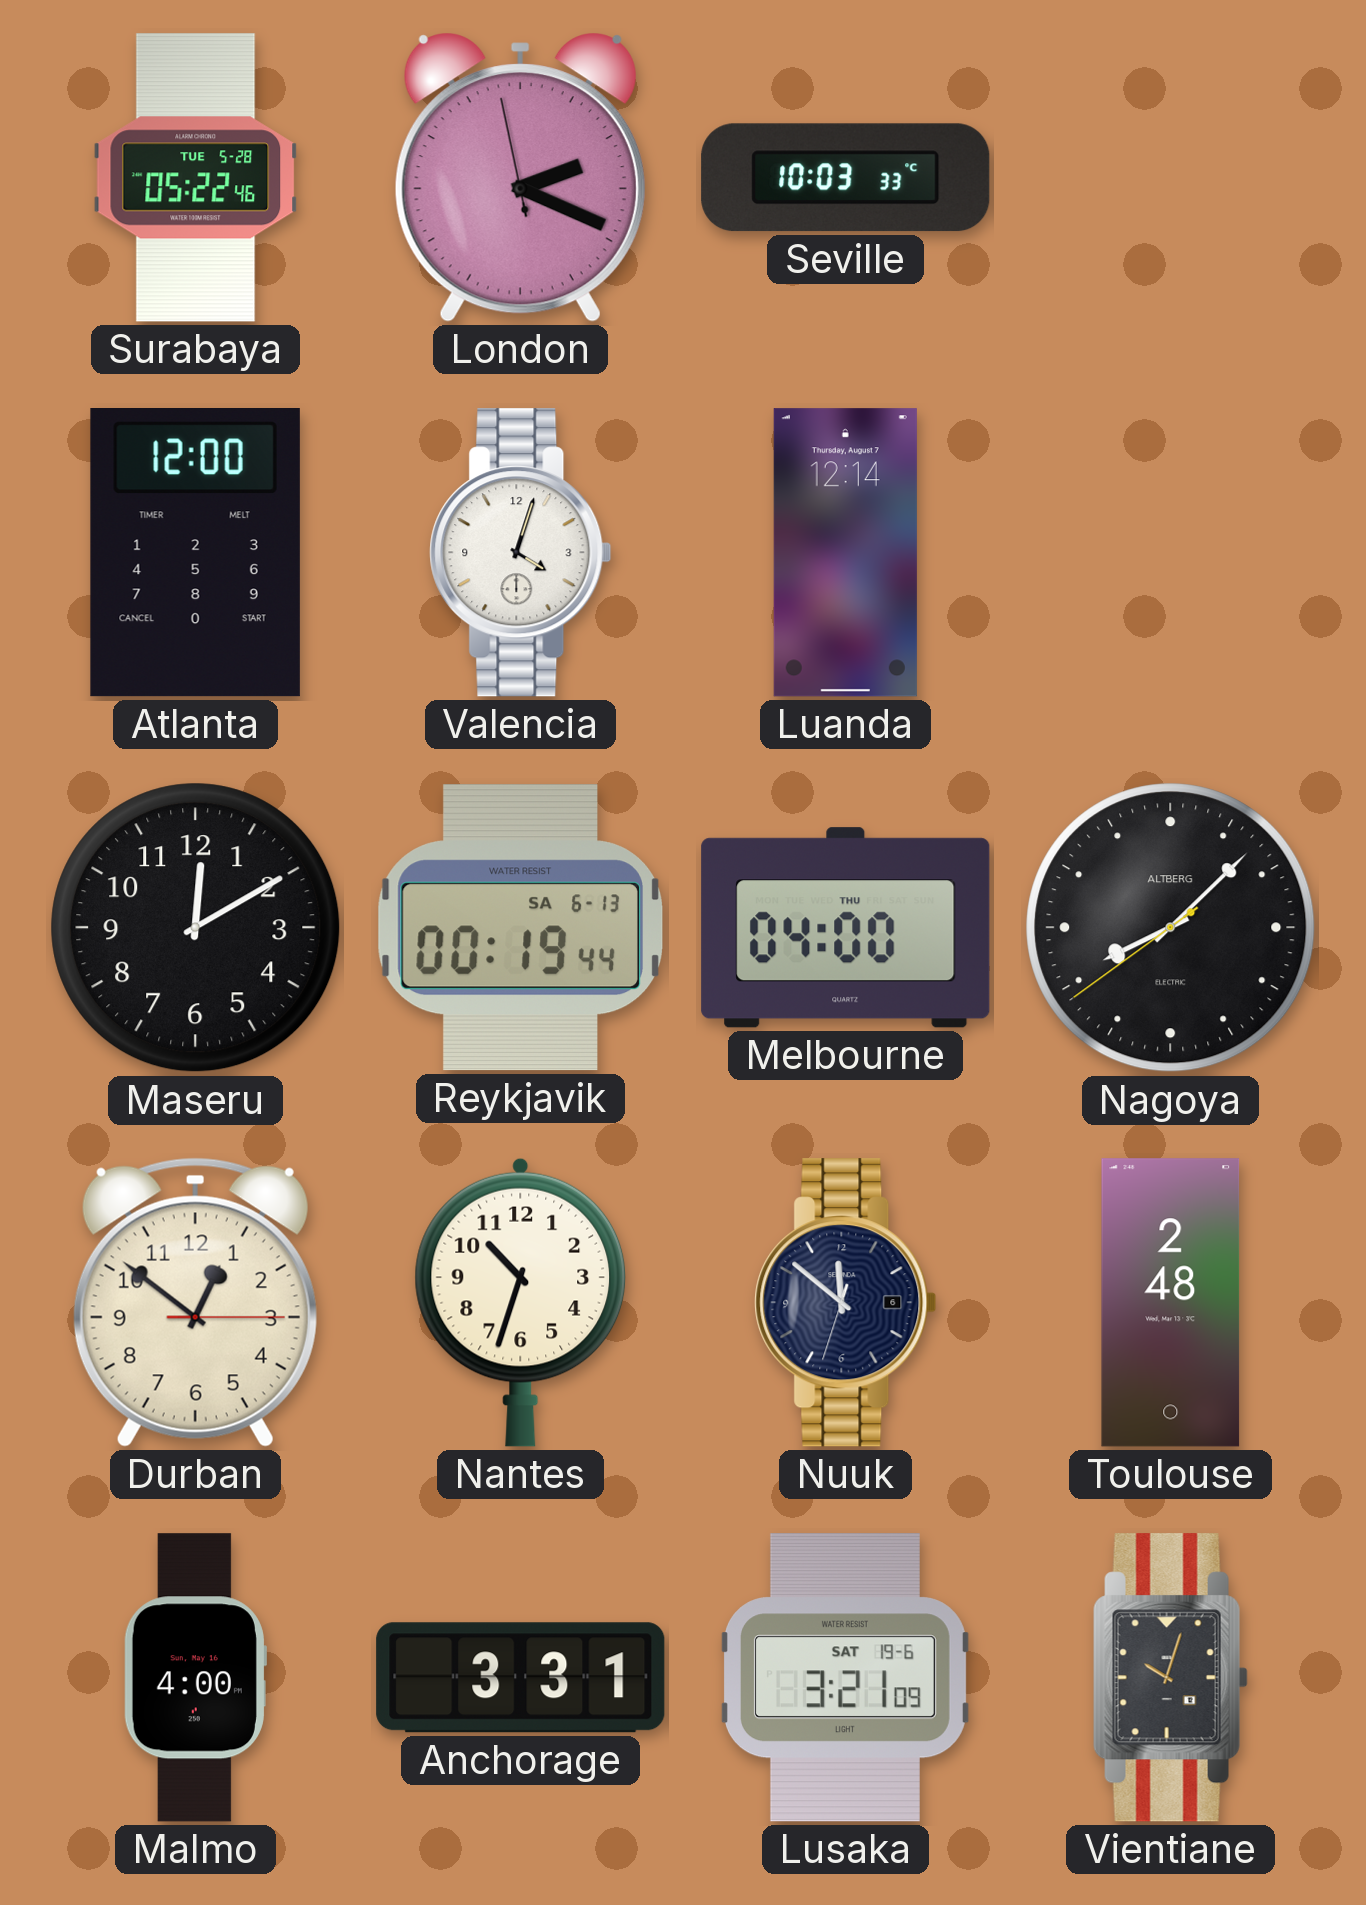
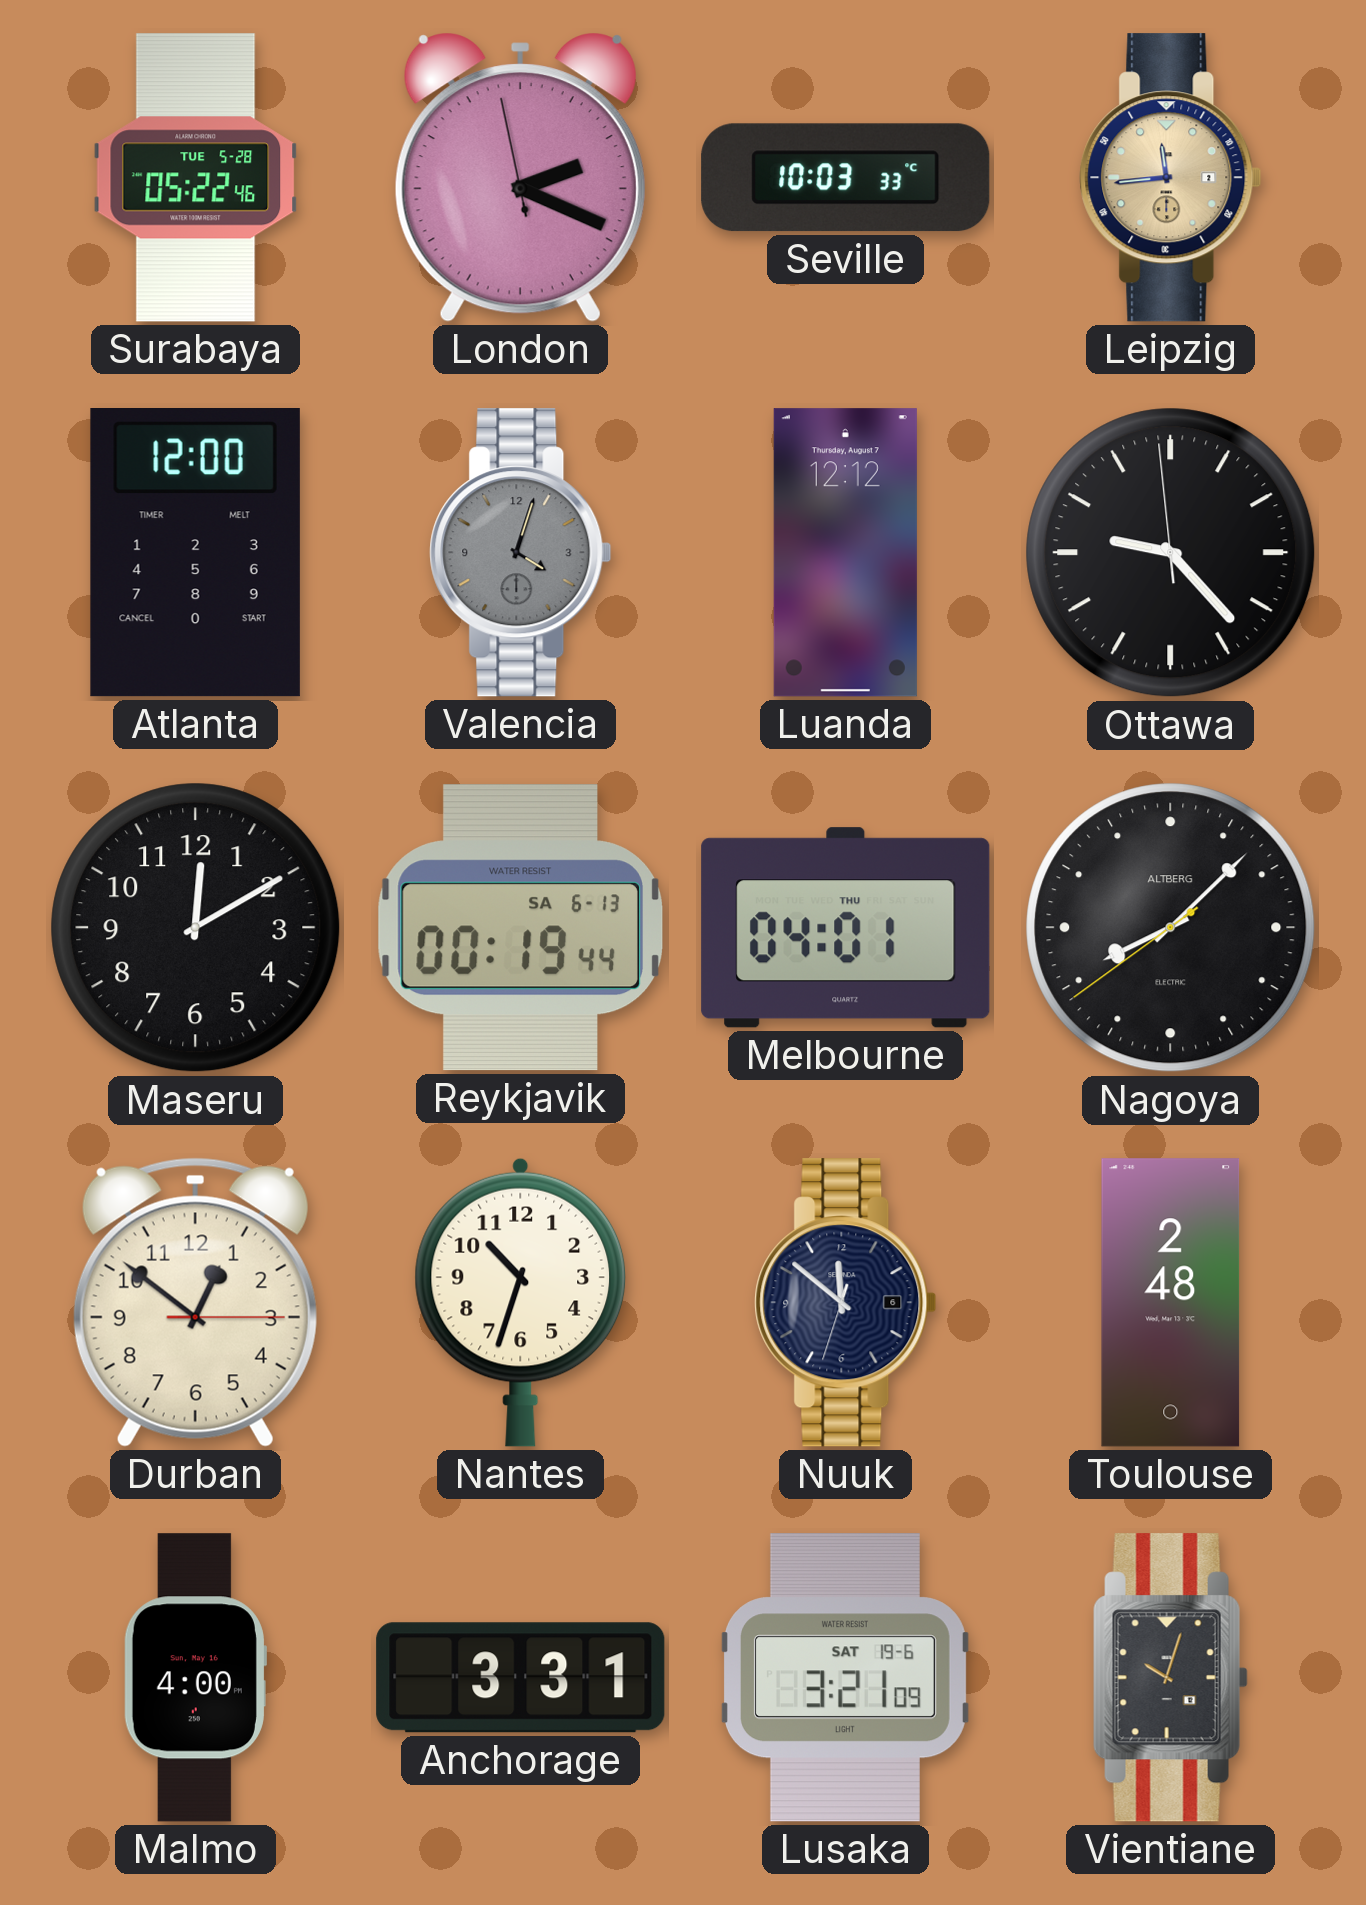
Leipzig: none -> 11:44
Valencia dial: white -> grey
Luanda: 12:14 -> 12:12
Ottawa: none -> 9:22
Melbourne: 04:00 -> 04:01
